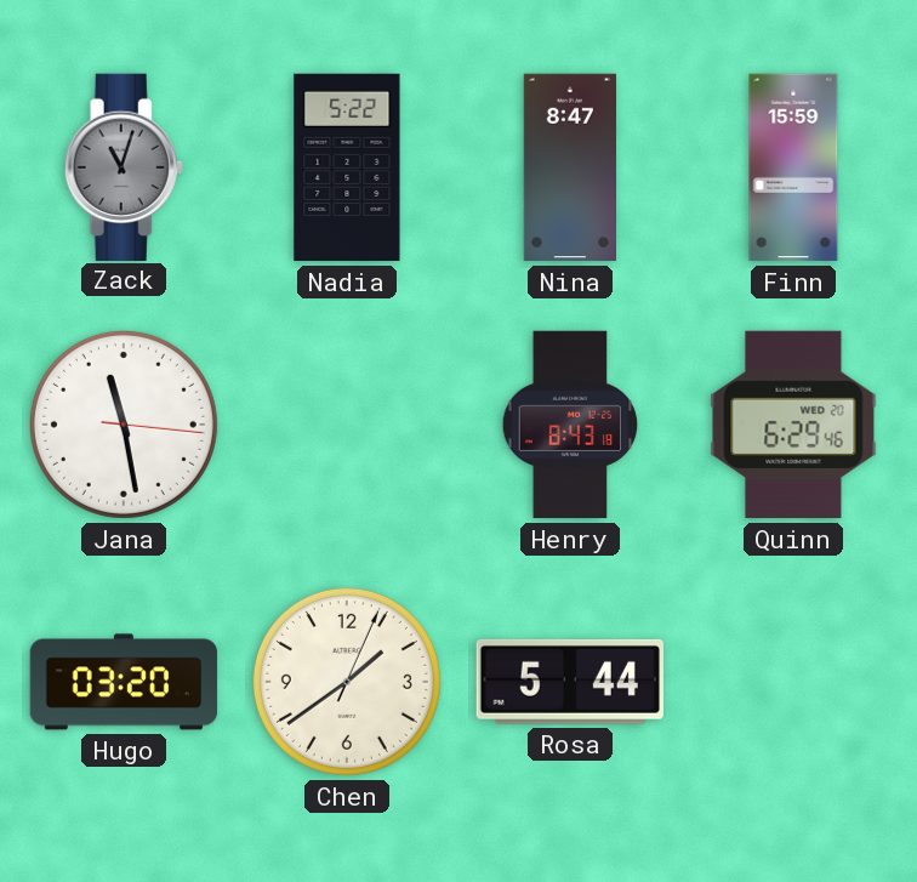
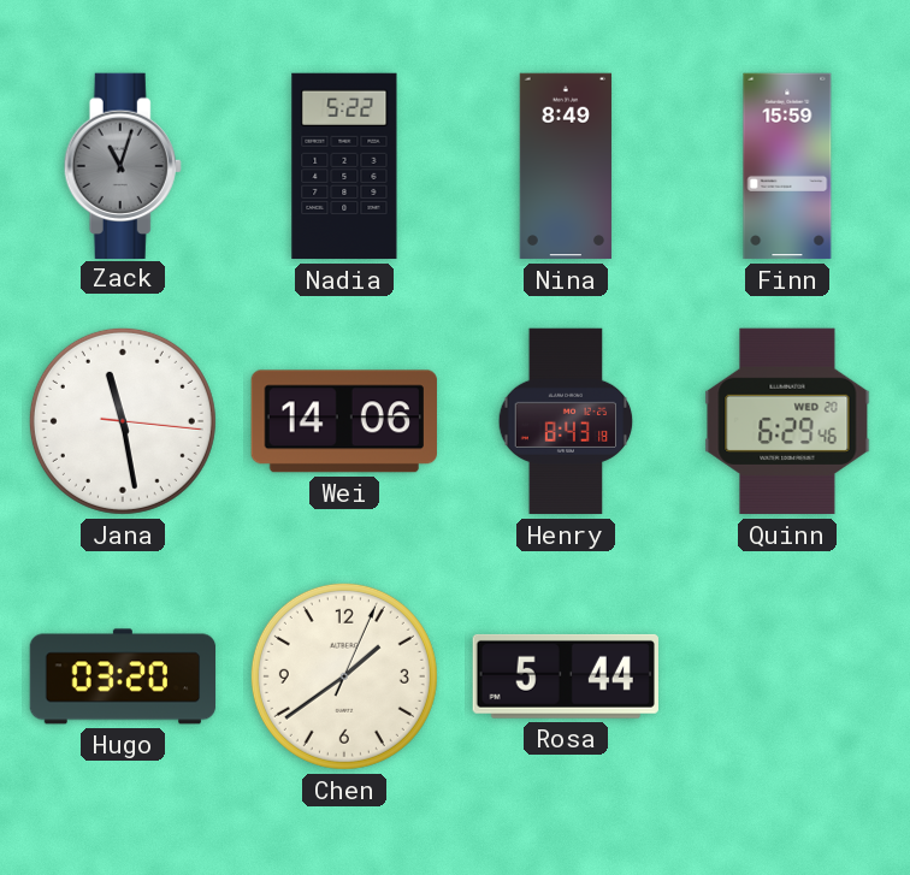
Nina: 8:47 -> 8:49
Wei: none -> 14:06
